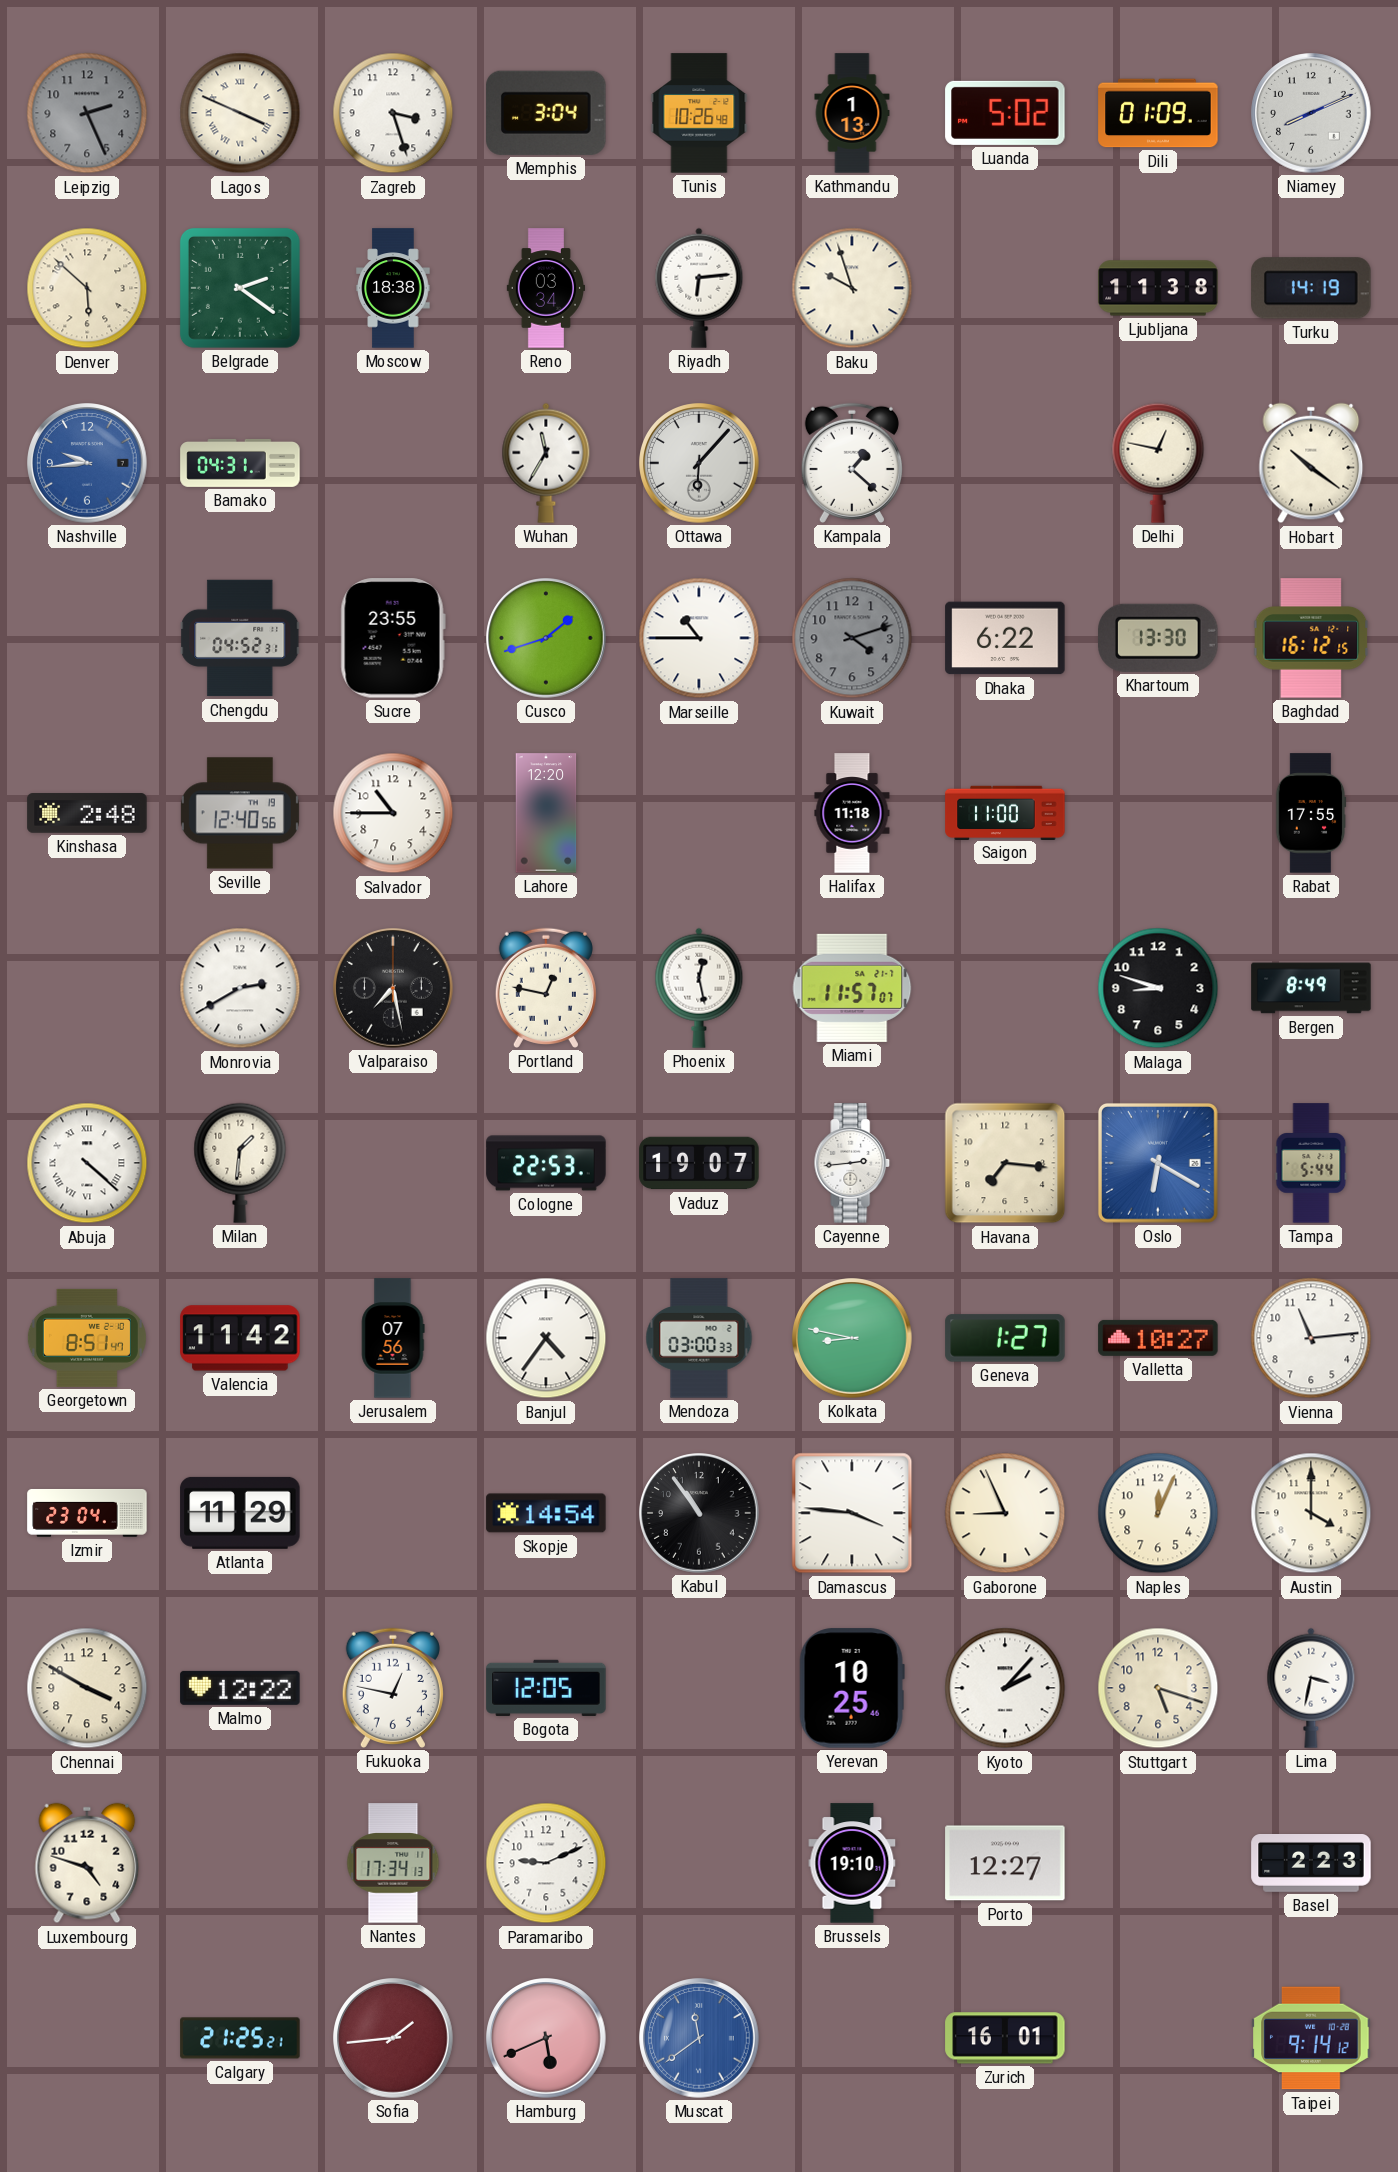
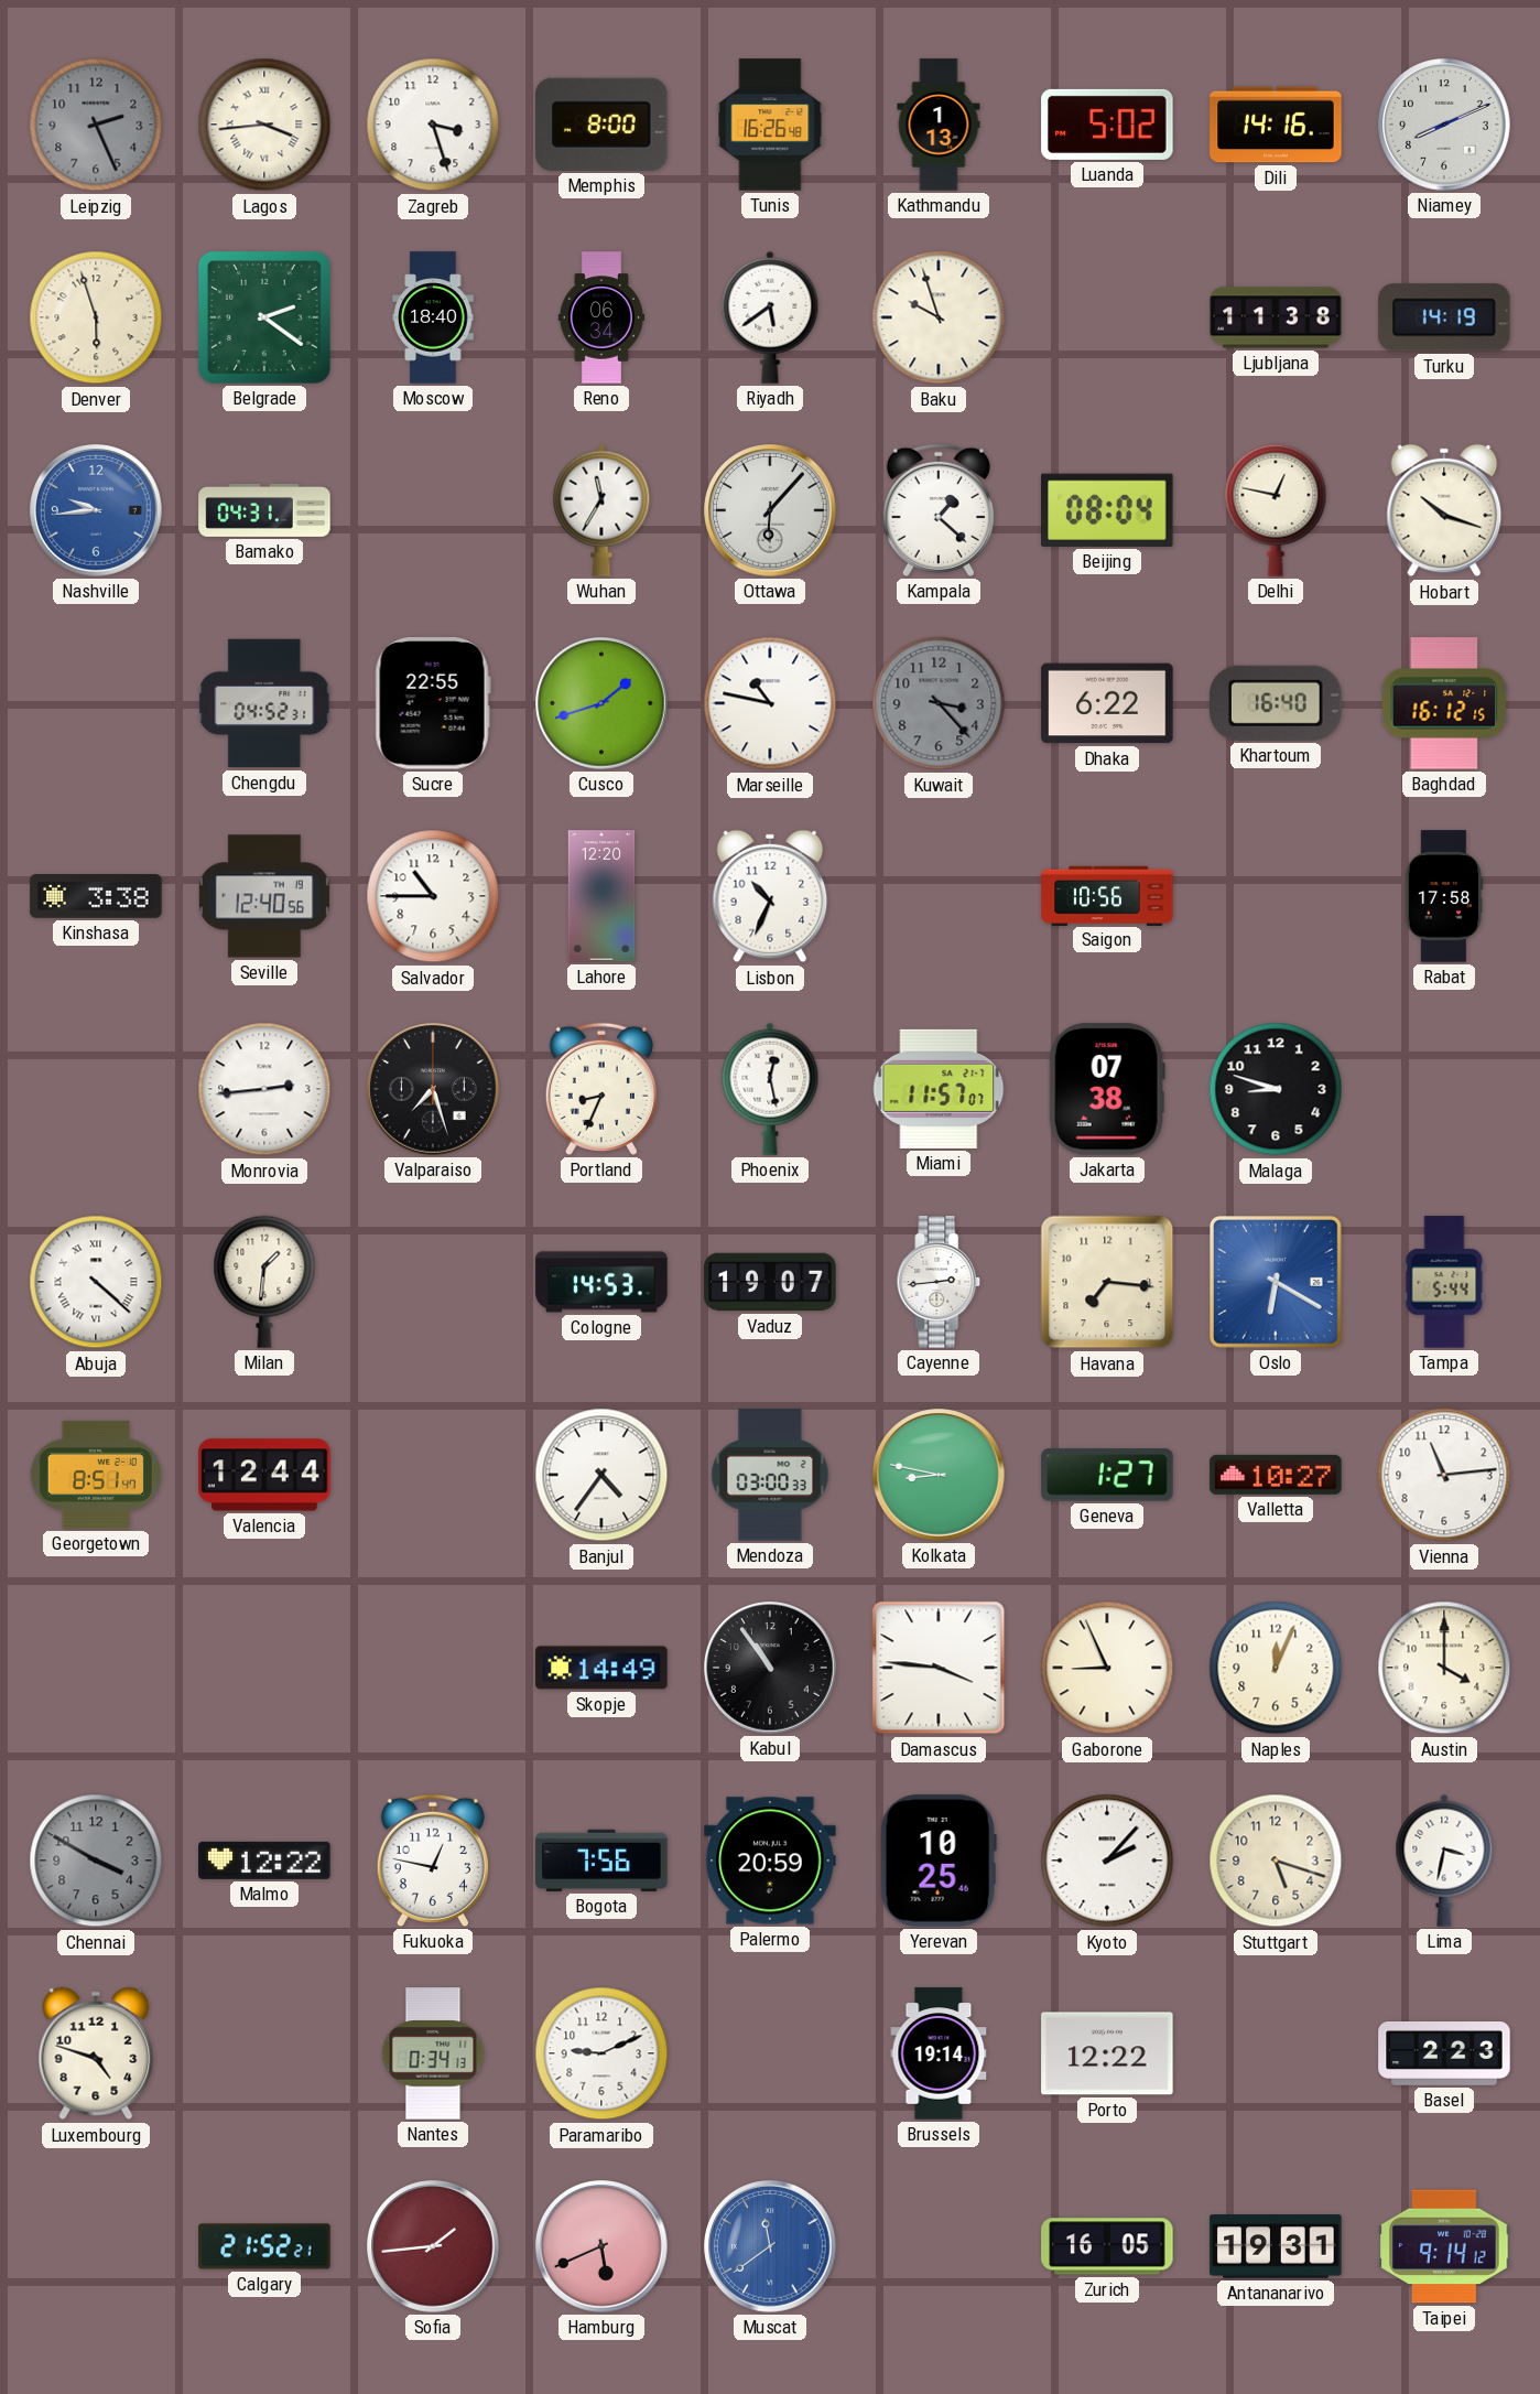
Lagos: 3:49 -> 3:44
Memphis: 3:04 -> 8:00
Tunis: 10:26 -> 16:26
Dili: 01:09 -> 14:16
Denver: 5:52 -> 5:57
Moscow: 18:38 -> 18:40
Reno: 03:34 -> 06:34
Riyadh: 6:14 -> 5:39
Beijing: none -> 08:04
Hobart: 10:21 -> 10:18
Sucre: 23:55 -> 22:55
Marseille: 10:45 -> 10:47
Kuwait: 4:12 -> 3:23
Khartoum: 13:30 -> 16:40
Kinshasa: 2:48 -> 3:38
Lisbon: none -> 10:34
Halifax: 11:18 -> none
Saigon: 11:00 -> 10:56
Rabat: 17:55 -> 17:58
Monrovia: 2:40 -> 2:44
Valparaiso: 7:28 -> 7:27
Portland: 12:47 -> 8:34
Jakarta: none -> 07:38
Bergen: 8:49 -> none
Cologne: 22:53 -> 14:53
Valencia: 11:42 -> 12:44
Jerusalem: 07:56 -> none
Izmir: 23:04 -> none
Atlanta: 11:29 -> none
Skopje: 14:54 -> 14:49
Chennai dial: cream -> grey
Bogota: 12:05 -> 7:56
Palermo: none -> 20:59
Nantes: 17:34 -> 0:34
Brussels: 19:10 -> 19:14
Porto: 12:27 -> 12:22
Calgary: 21:25 -> 21:52
Zurich: 16:01 -> 16:05
Antananarivo: none -> 19:31
